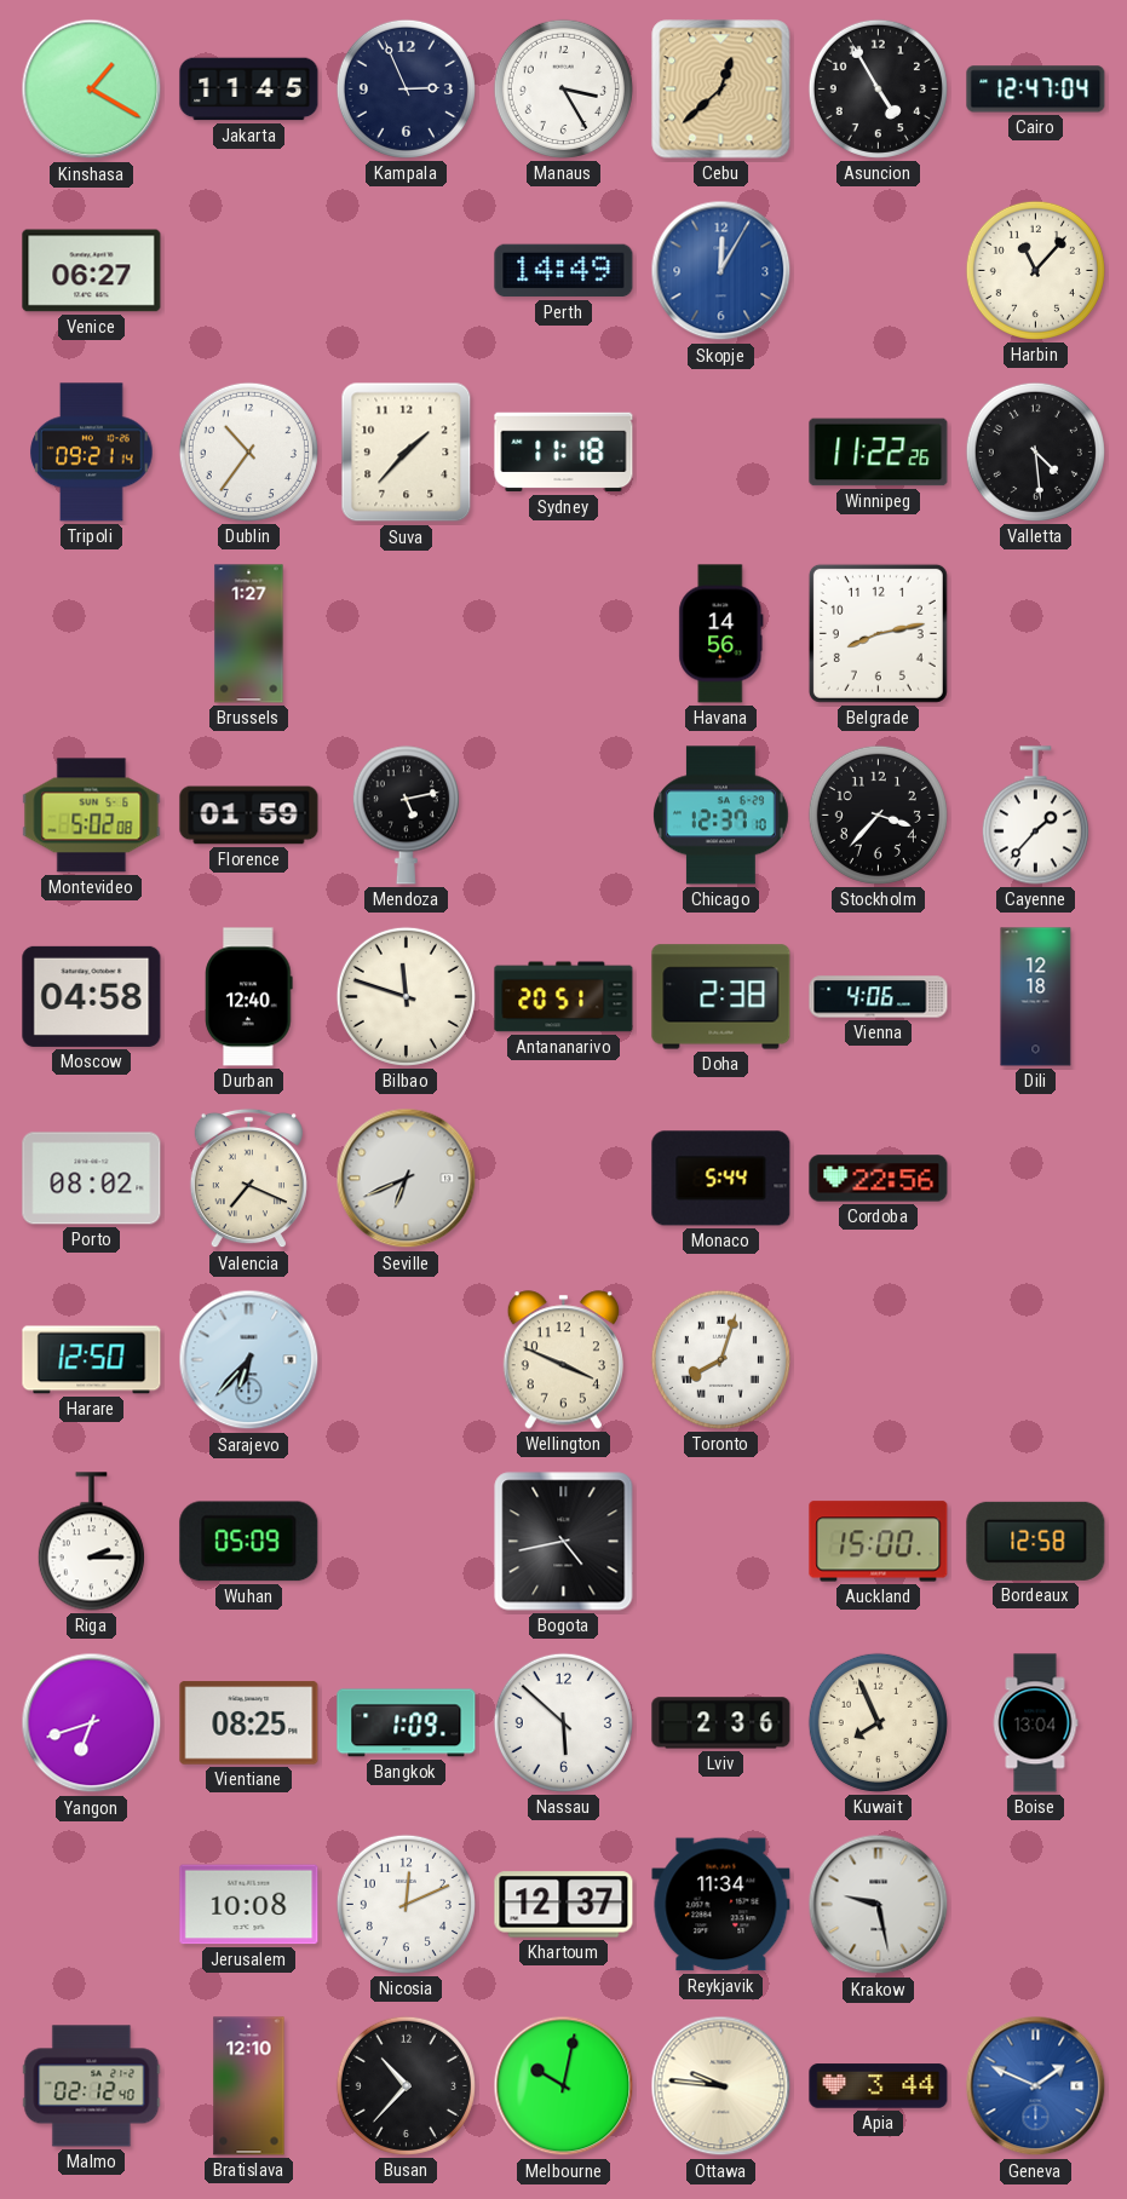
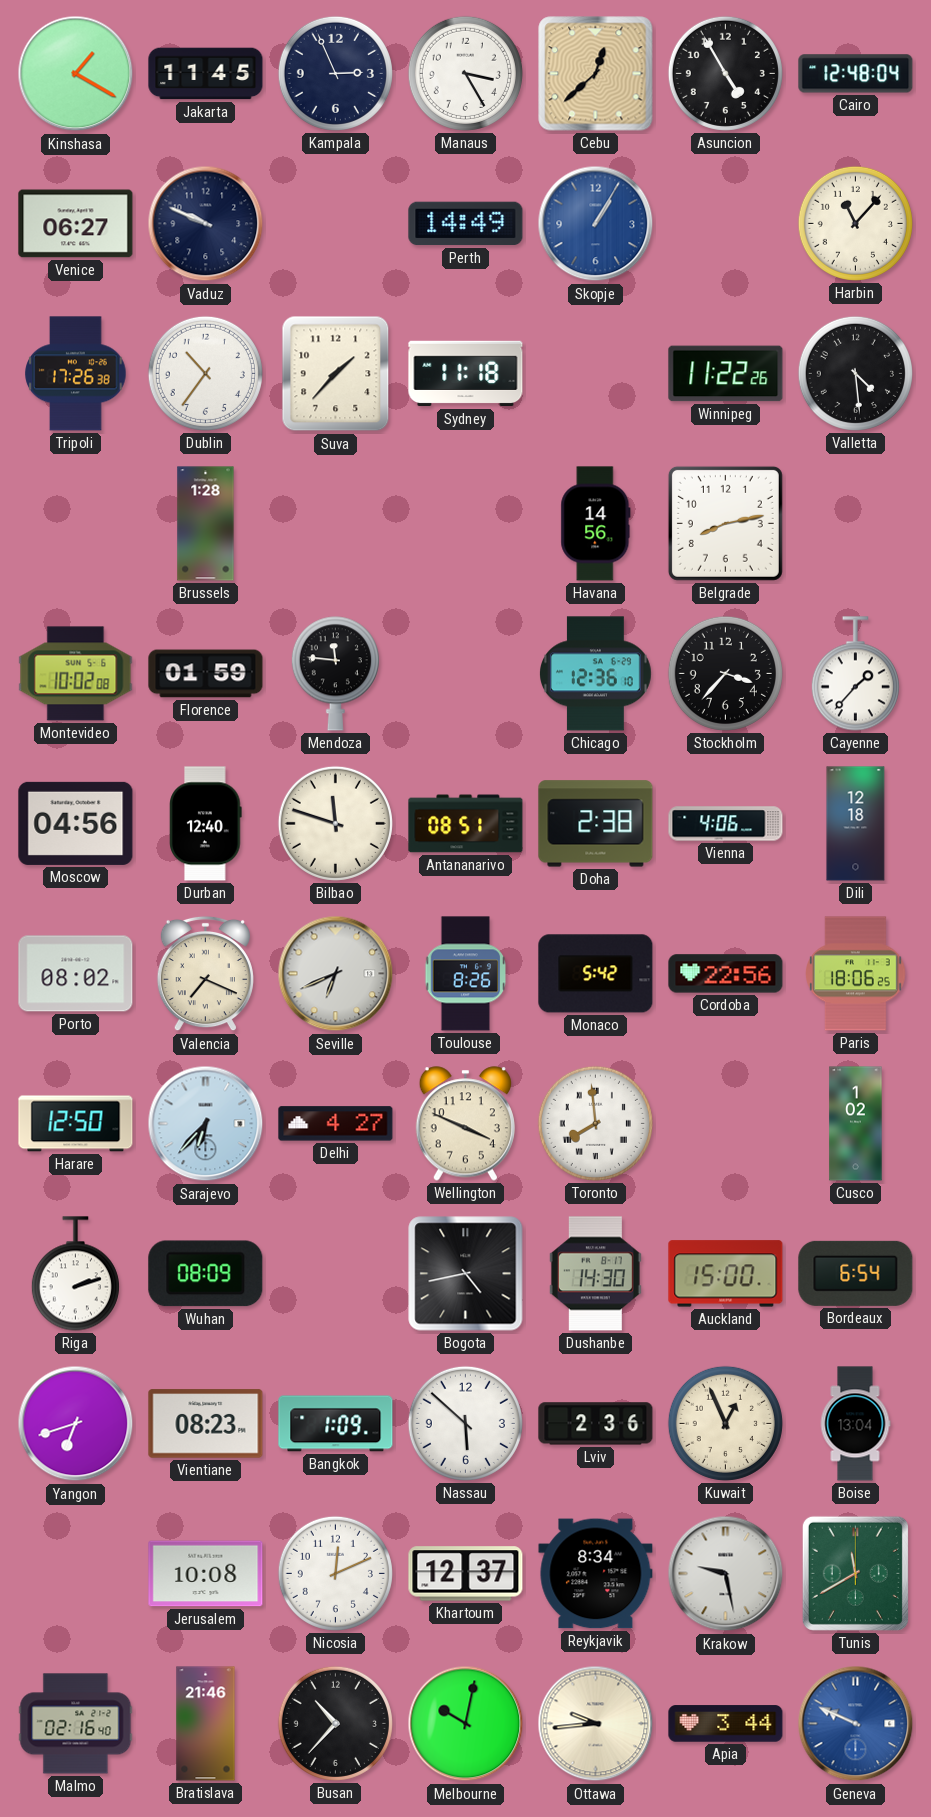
Cairo: 12:47 -> 12:48
Vaduz: none -> 9:49
Skopje: 12:05 -> 1:05
Tripoli: 09:21 -> 17:26
Brussels: 1:27 -> 1:28
Montevideo: 5:02 -> 10:02
Mendoza: 5:13 -> 11:46
Chicago: 12:37 -> 12:36
Moscow: 04:58 -> 04:56
Antananarivo: 20:51 -> 08:51
Toulouse: none -> 8:26
Monaco: 5:44 -> 5:42
Paris: none -> 18:06
Delhi: none -> 4:27
Toronto: 8:03 -> 7:59
Cusco: none -> 1:02
Riga: 2:15 -> 2:12
Wuhan: 05:09 -> 08:09
Dushanbe: none -> 14:30
Bordeaux: 12:58 -> 6:54
Vientiane: 08:25 -> 08:23
Kuwait: 7:56 -> 12:56
Reykjavik: 11:34 -> 8:34
Tunis: none -> 11:40
Malmo: 02:12 -> 02:16
Bratislava: 12:10 -> 21:46
Ottawa: 9:46 -> 9:44
Geneva: 1:49 -> 9:49
